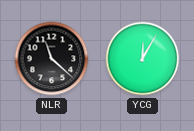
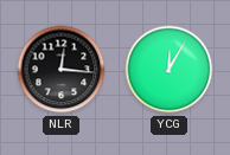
NLR: 11:22 -> 12:16
